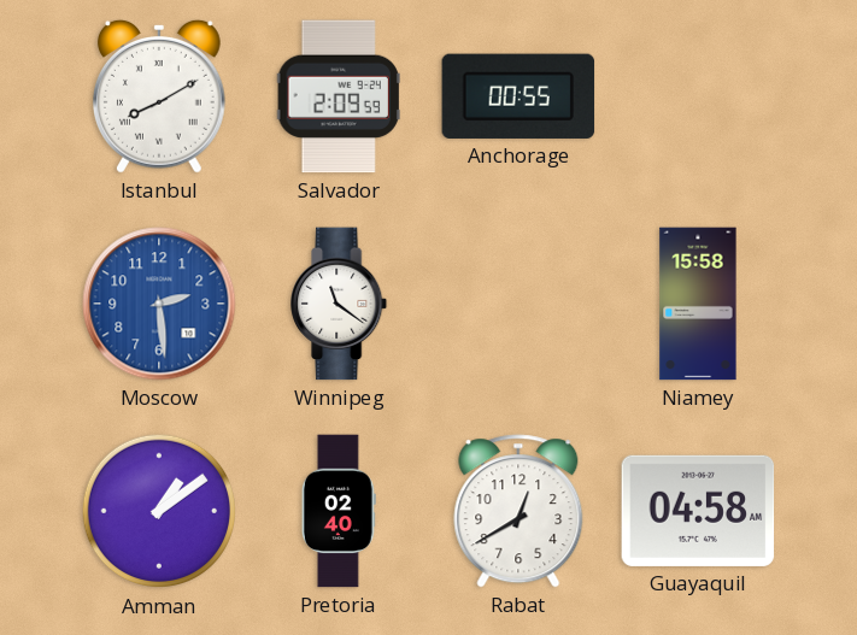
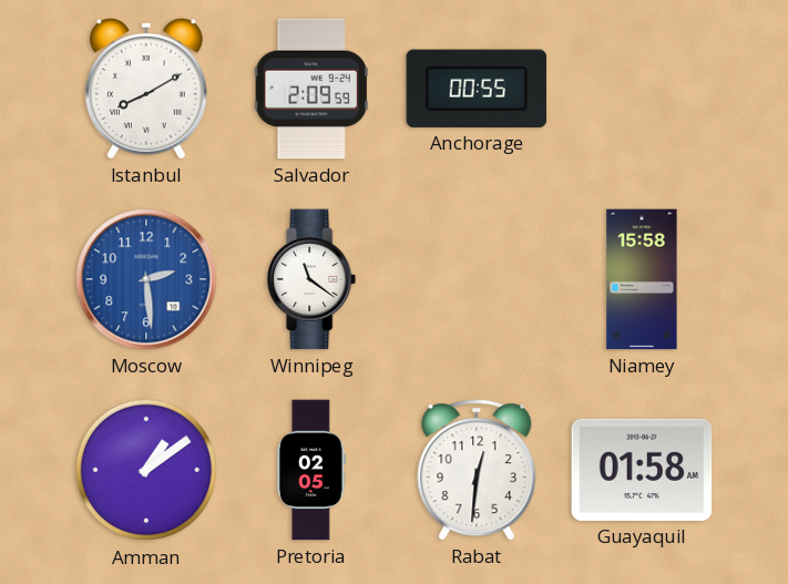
Pretoria: 02:40 -> 02:05
Rabat: 12:40 -> 12:31
Guayaquil: 04:58 -> 01:58
